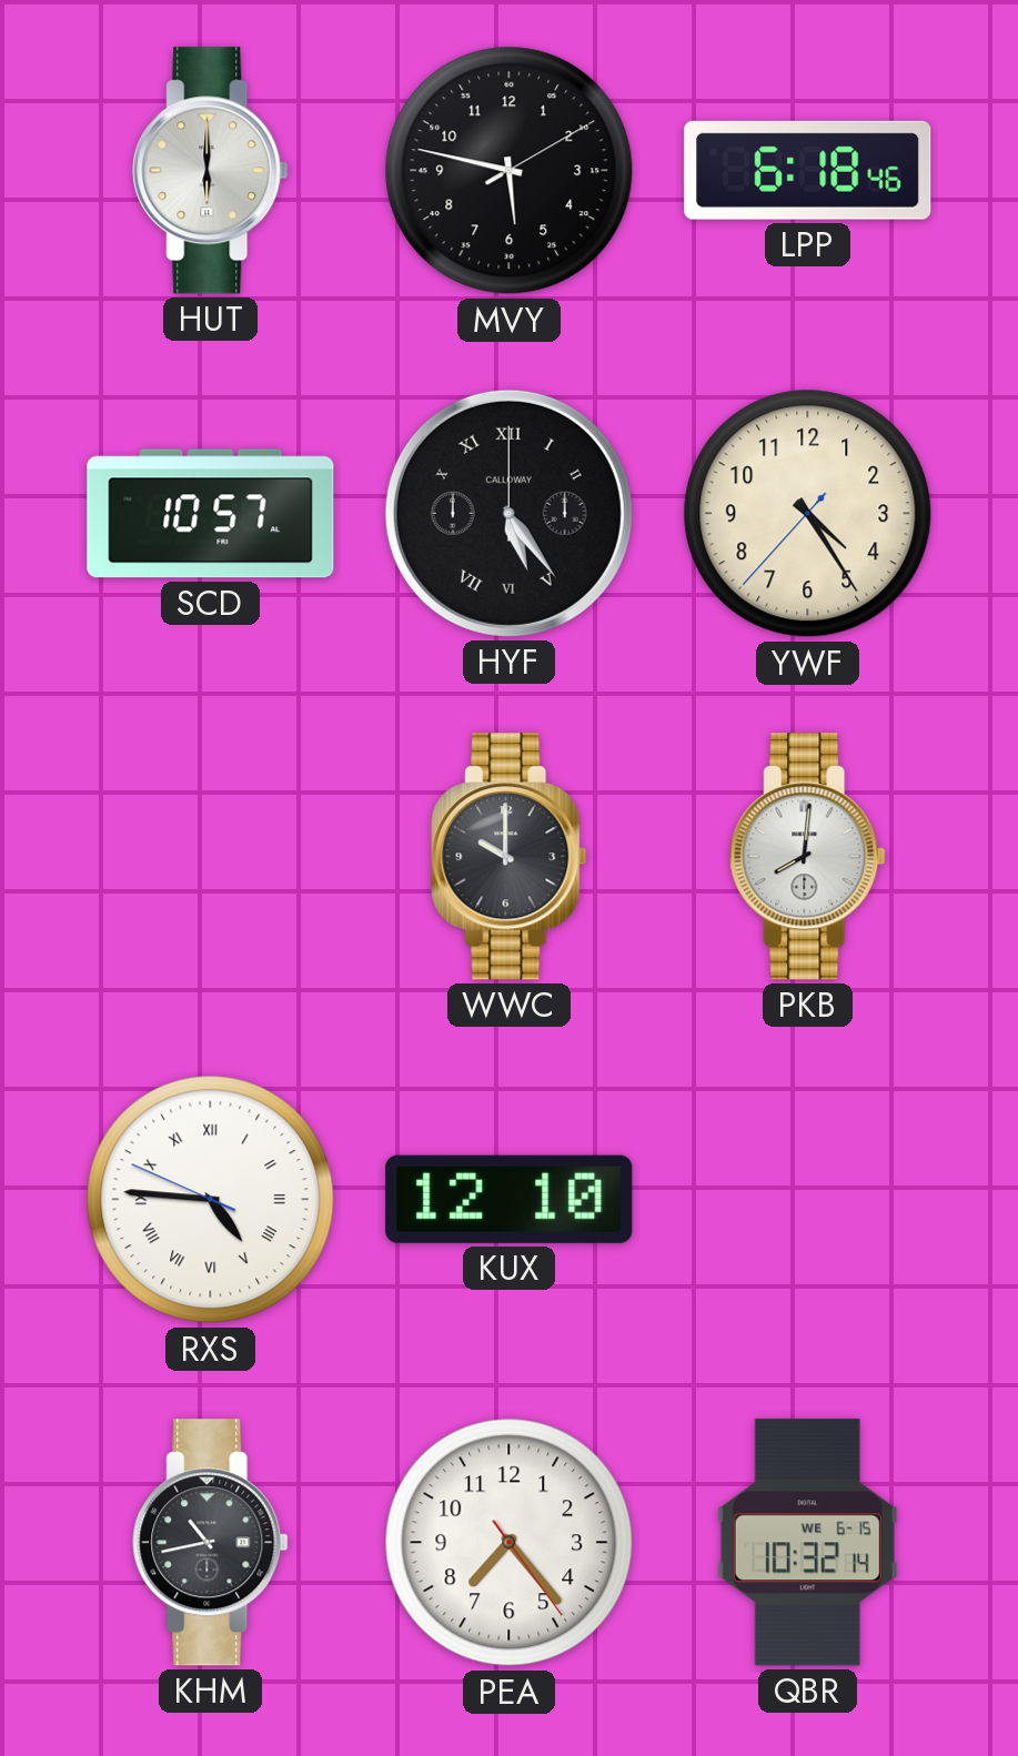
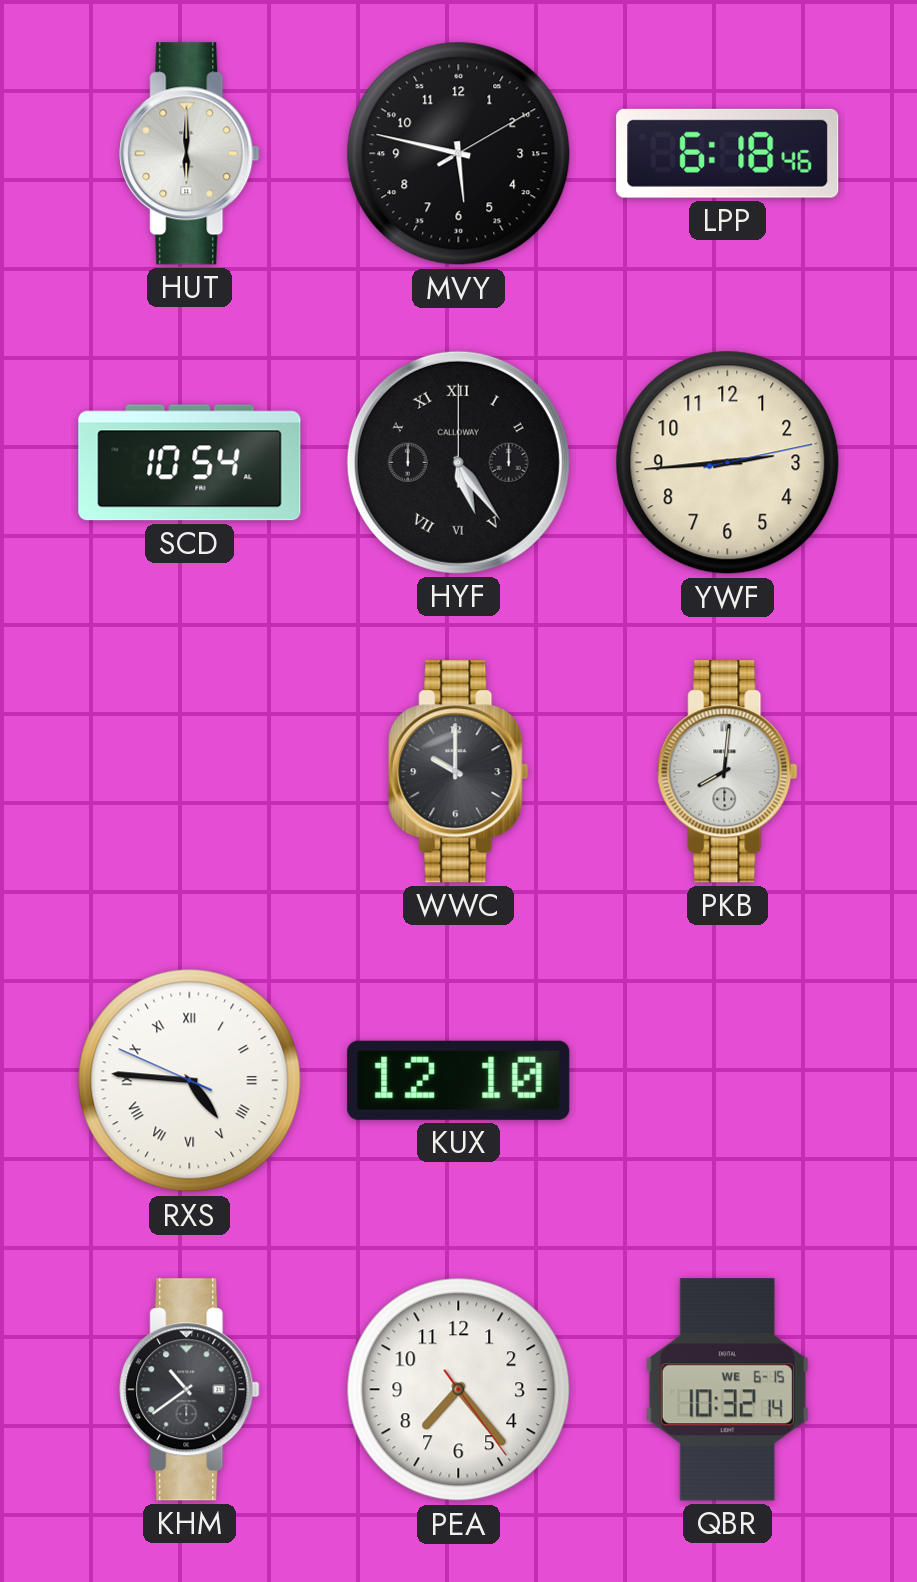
SCD: 10:57 -> 10:54
YWF: 4:24 -> 2:44
KHM: 10:43 -> 10:39
